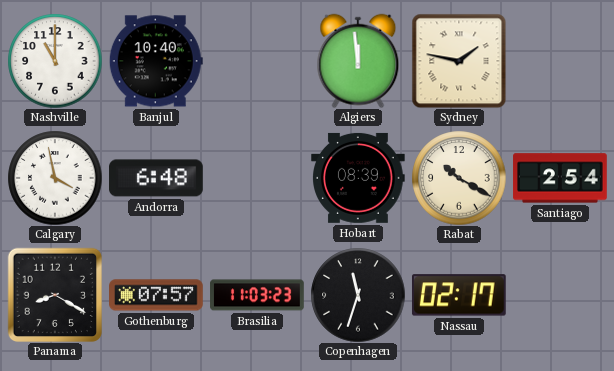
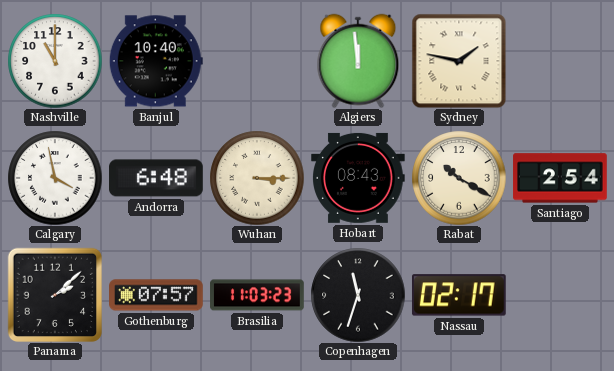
Wuhan: none -> 3:15
Hobart: 08:39 -> 08:43
Panama: 8:20 -> 2:08
